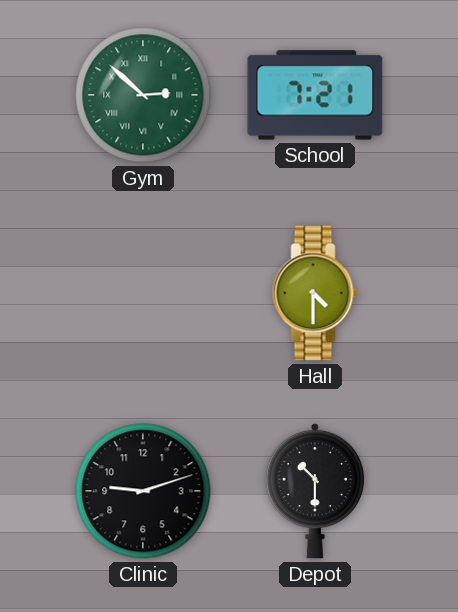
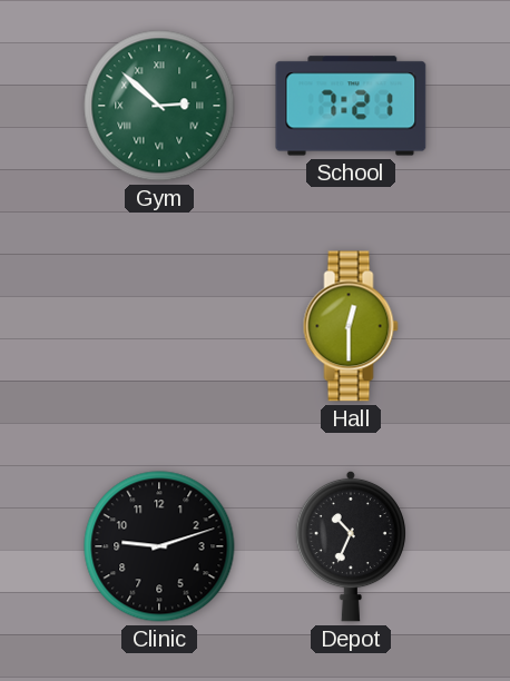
Hall: 4:30 -> 12:30
Depot: 10:30 -> 10:34
